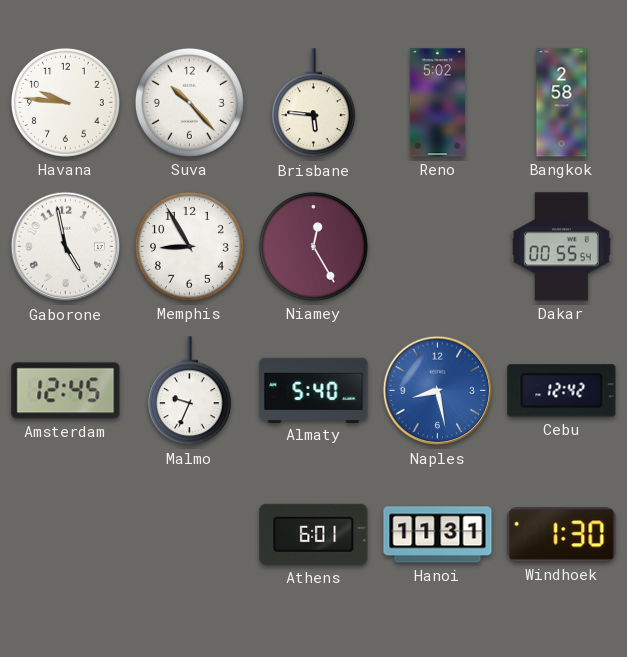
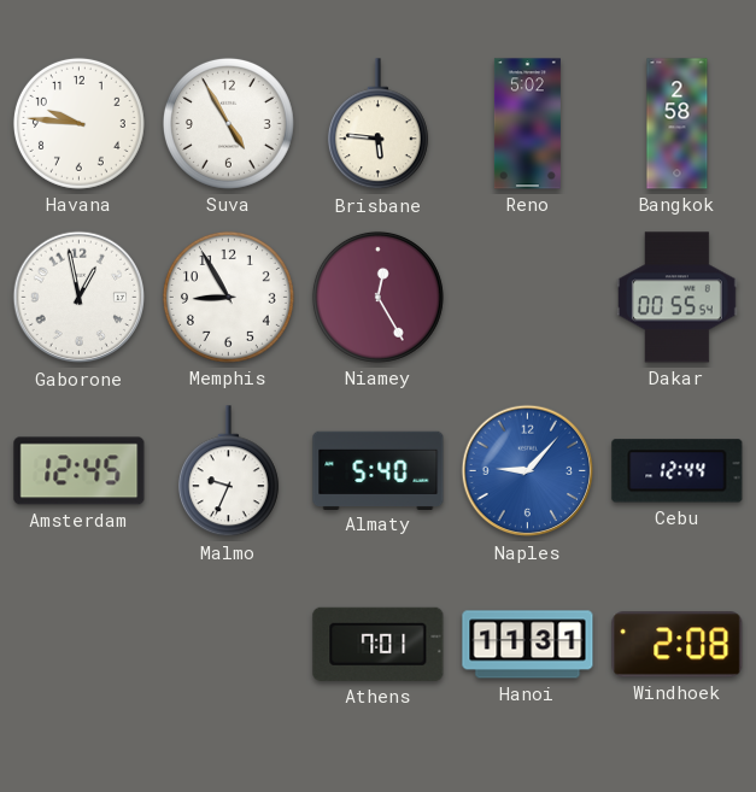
Suva: 10:23 -> 4:55
Gaborone: 4:58 -> 12:58
Naples: 8:28 -> 9:07
Cebu: 12:42 -> 12:44
Athens: 6:01 -> 7:01
Windhoek: 1:30 -> 2:08
